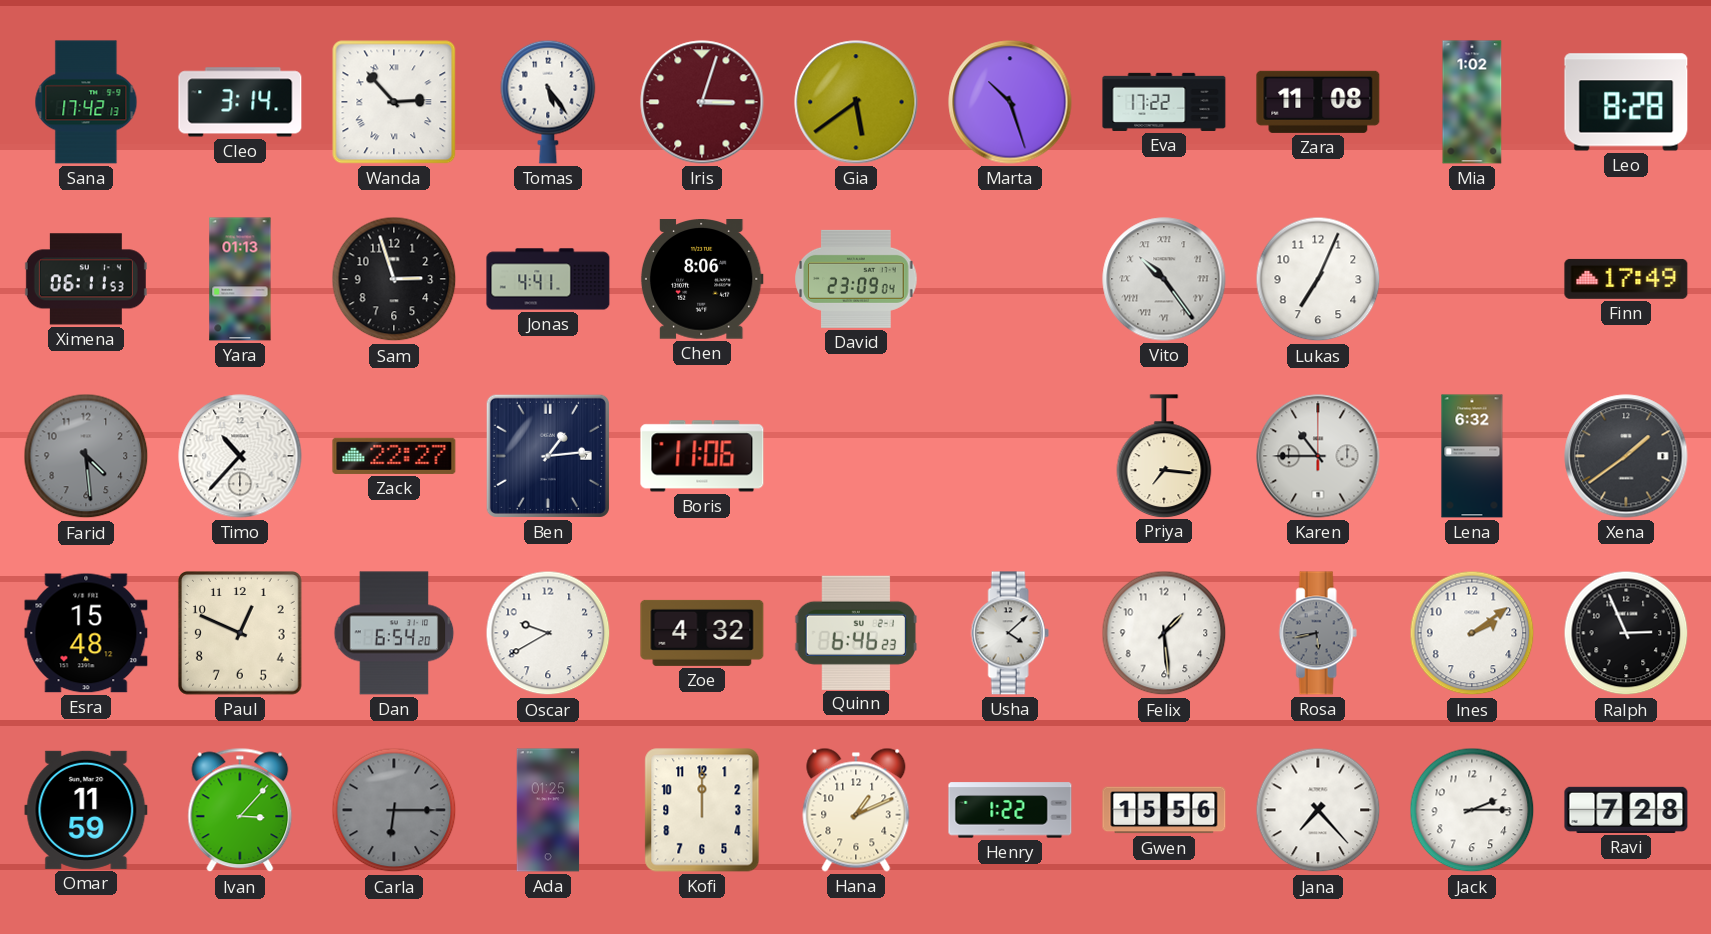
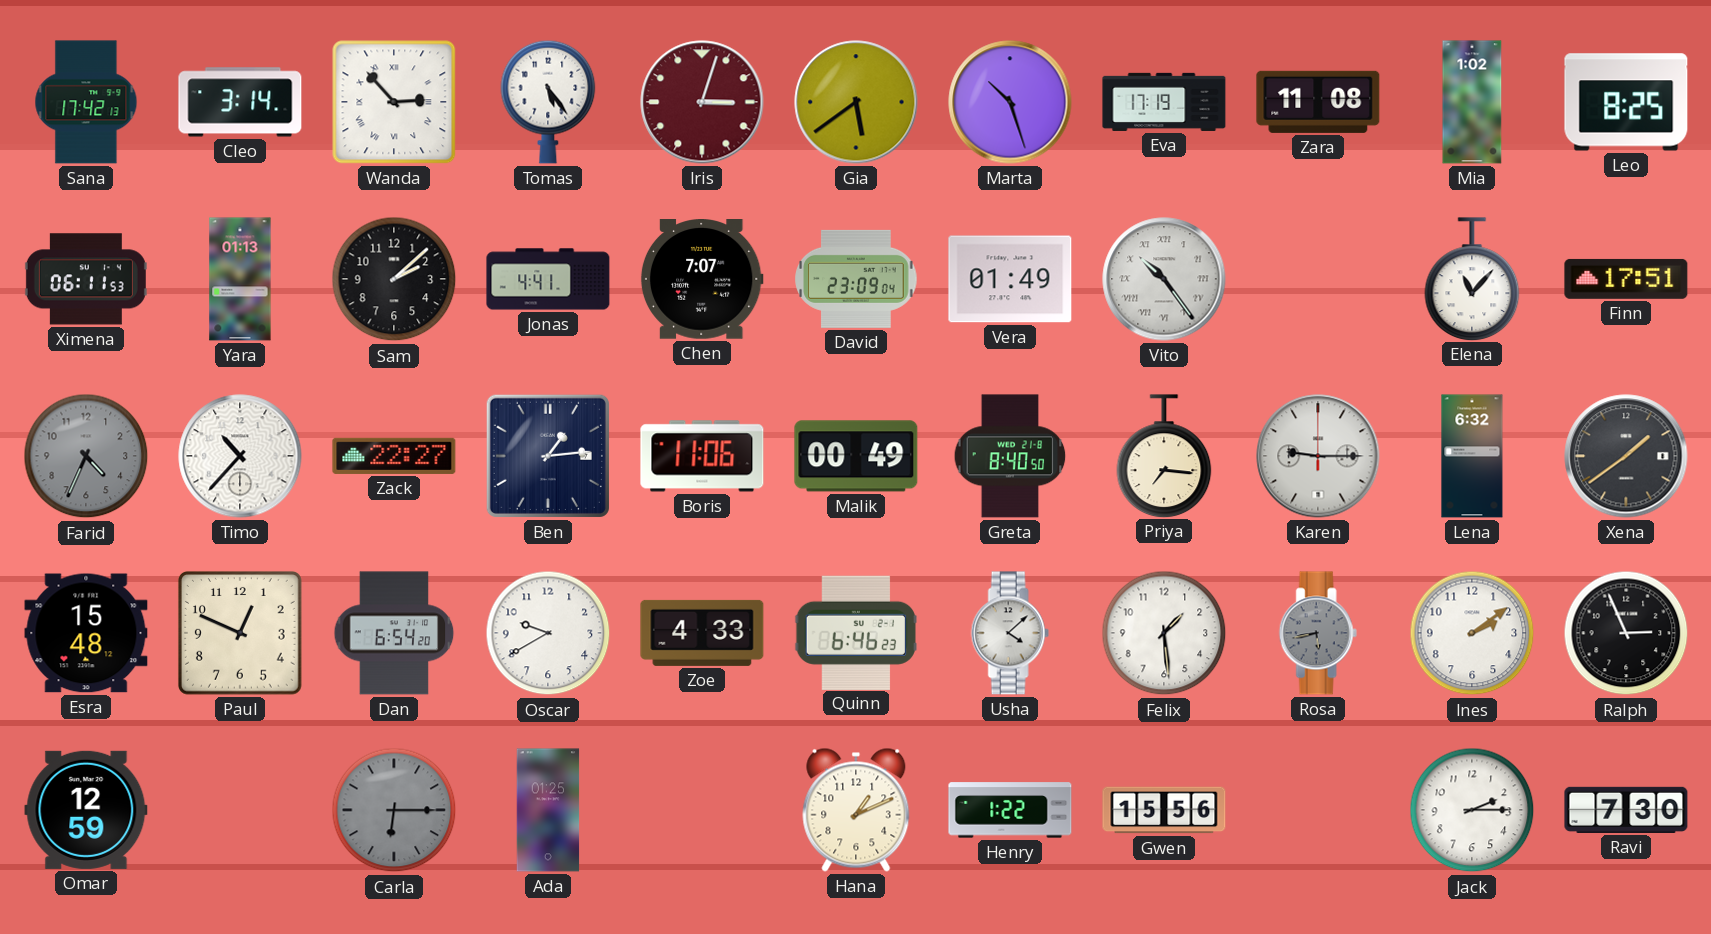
Eva: 17:22 -> 17:19
Leo: 8:28 -> 8:25
Sam: 2:57 -> 2:08
Chen: 8:06 -> 7:07
Vera: none -> 01:49
Lukas: 7:04 -> none
Elena: none -> 11:07
Finn: 17:49 -> 17:51
Farid: 4:29 -> 4:34
Malik: none -> 00:49
Greta: none -> 8:40
Karen: 10:45 -> 9:15
Zoe: 4:32 -> 4:33
Omar: 11:59 -> 12:59
Ivan: 3:07 -> none
Kofi: 12:00 -> none
Jana: 7:23 -> none
Ravi: 7:28 -> 7:30
